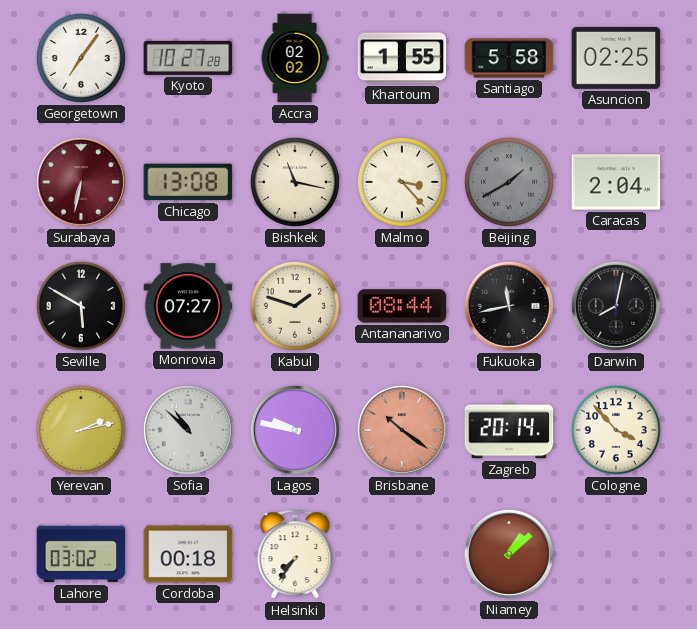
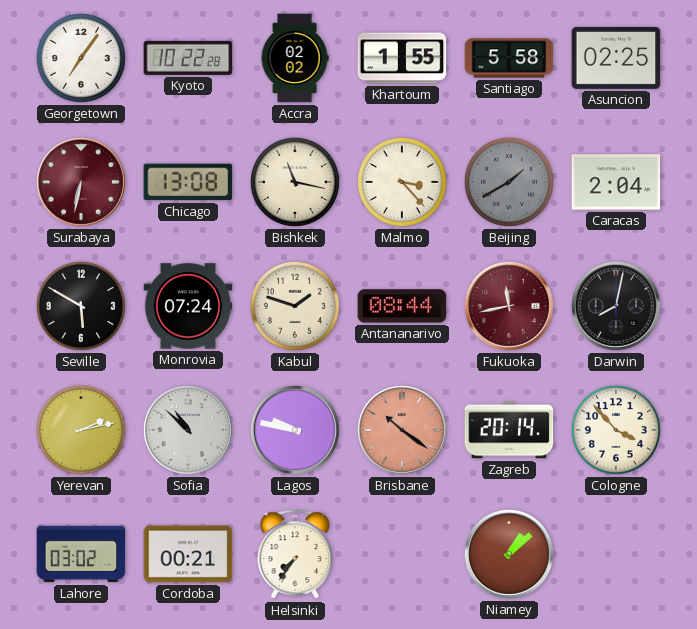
Kyoto: 10:27 -> 10:22
Monrovia: 07:27 -> 07:24
Fukuoka dial: black -> burgundy
Cordoba: 00:18 -> 00:21
